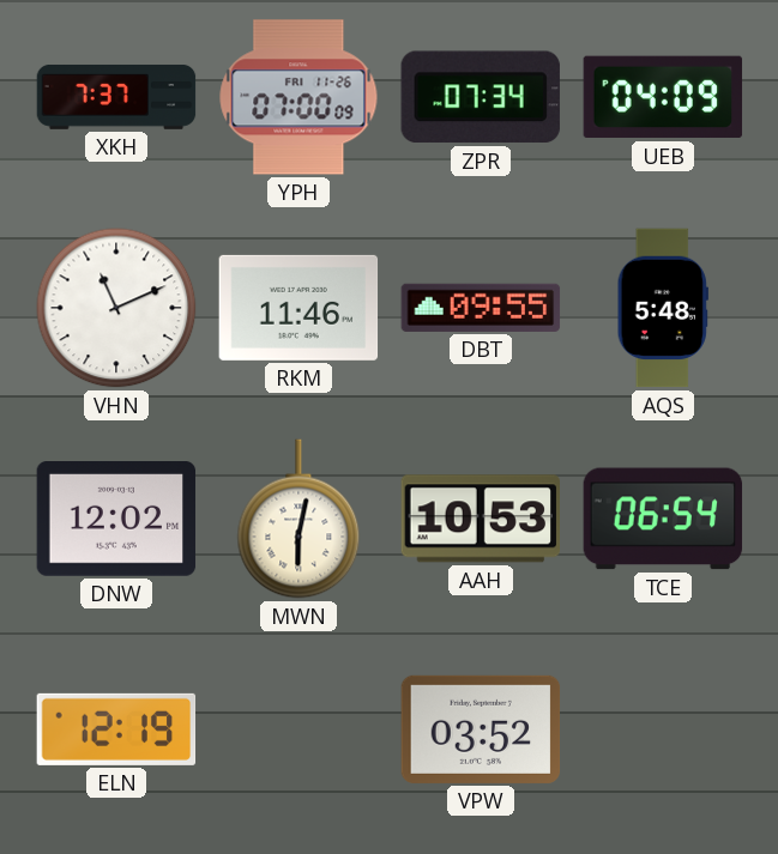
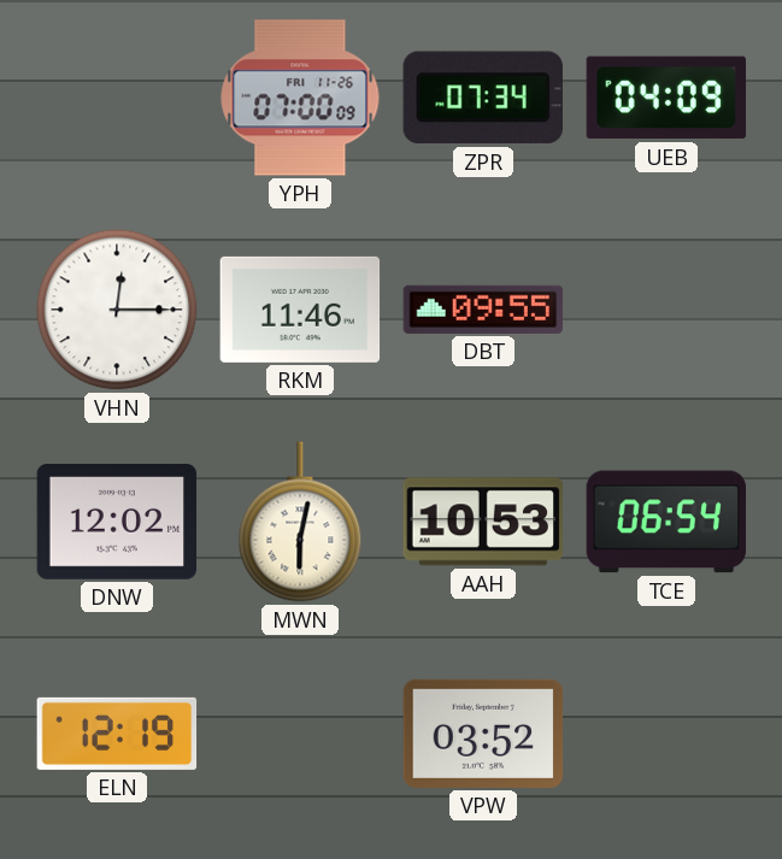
XKH: 7:37 -> none
VHN: 11:11 -> 12:15
AQS: 5:48 -> none
